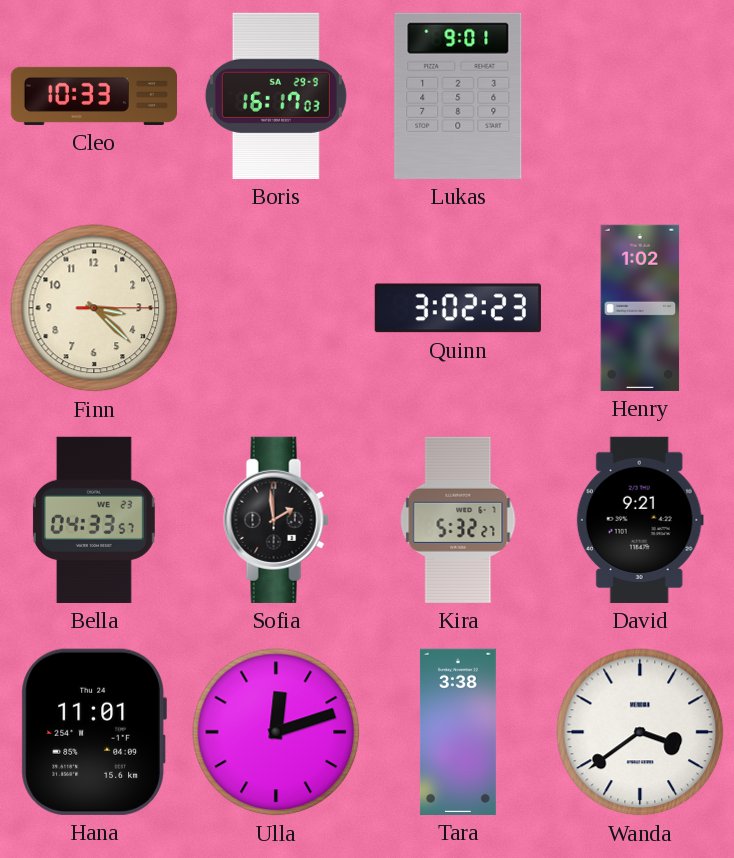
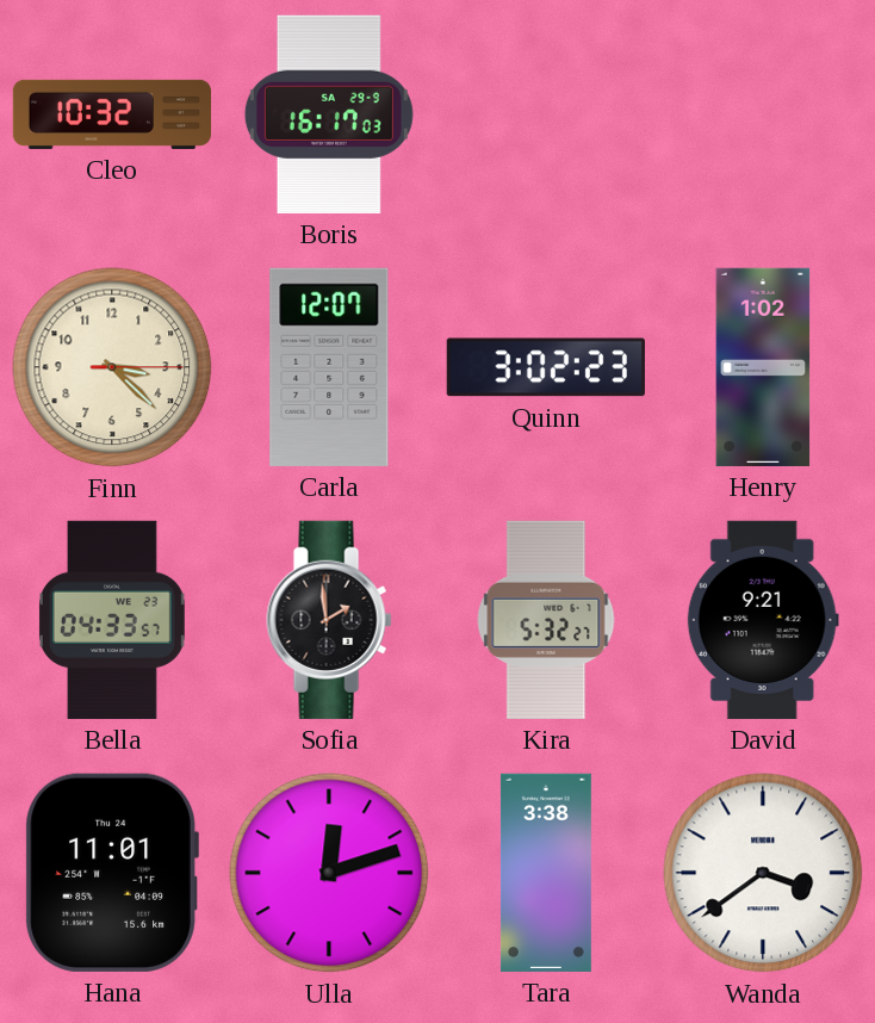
Cleo: 10:33 -> 10:32
Lukas: 9:01 -> none
Carla: none -> 12:07
